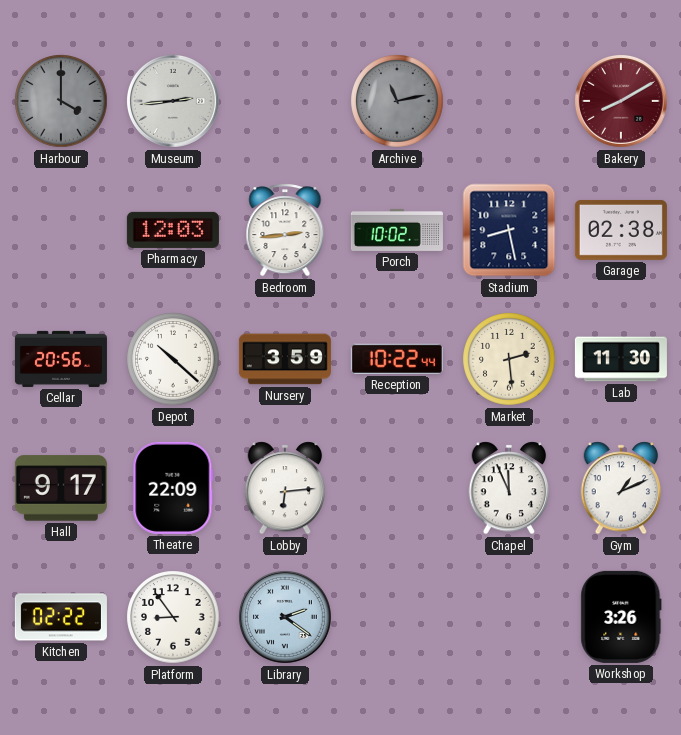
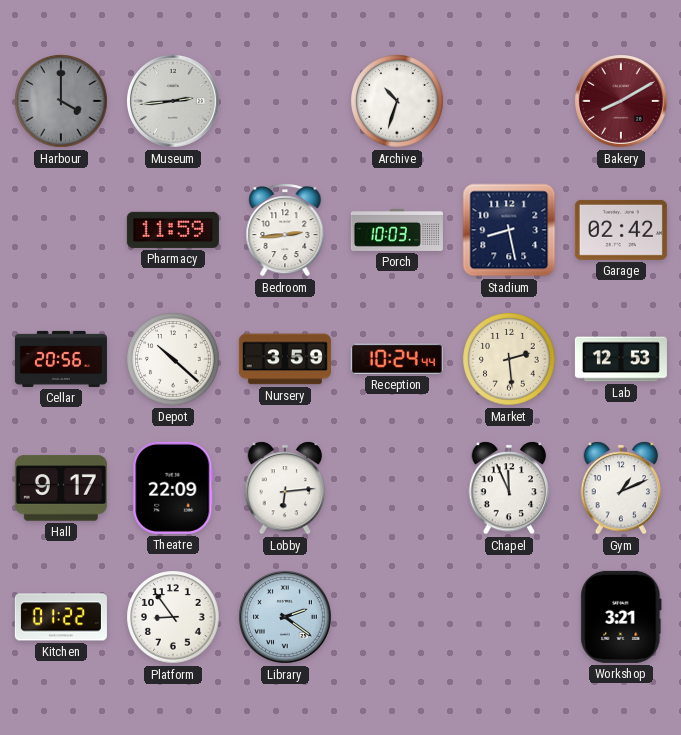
Archive: 11:13 -> 10:33
Archive dial: grey -> white
Pharmacy: 12:03 -> 11:59
Porch: 10:02 -> 10:03
Garage: 02:38 -> 02:42
Reception: 10:22 -> 10:24
Lab: 11:30 -> 12:53
Kitchen: 02:22 -> 01:22
Workshop: 3:26 -> 3:21
